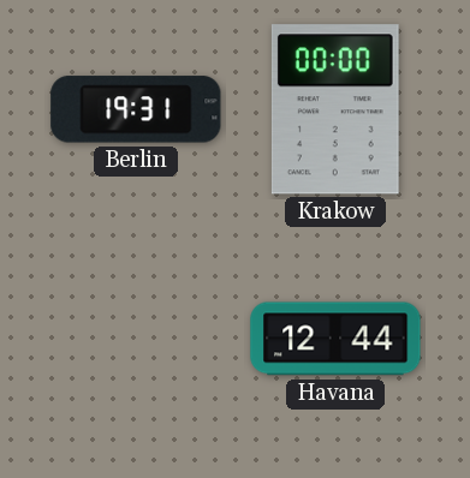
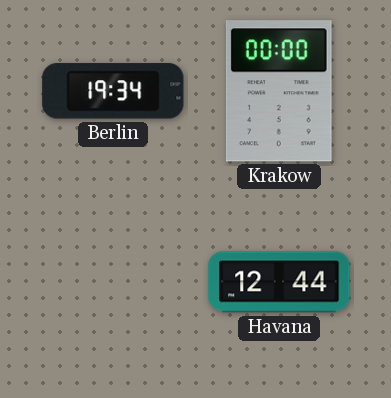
Berlin: 19:31 -> 19:34
